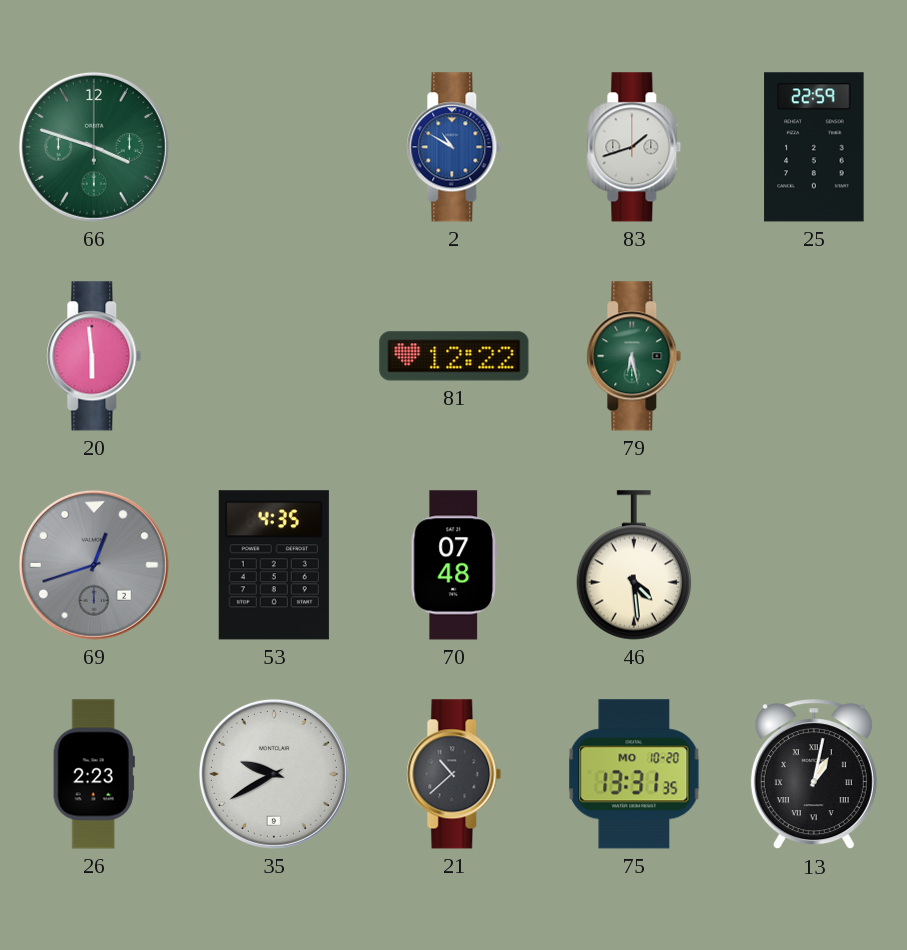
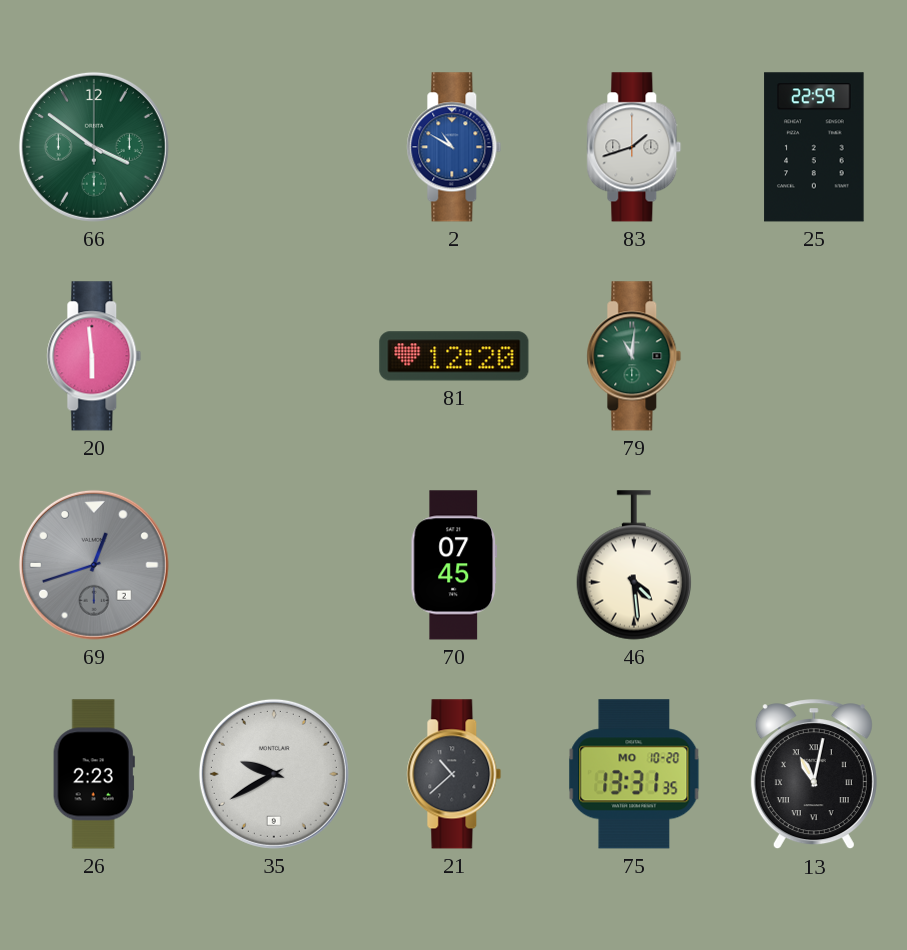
66: 3:48 -> 3:51
81: 12:22 -> 12:20
79: 6:28 -> 11:01
53: 4:35 -> none
70: 07:48 -> 07:45
13: 1:02 -> 11:02
